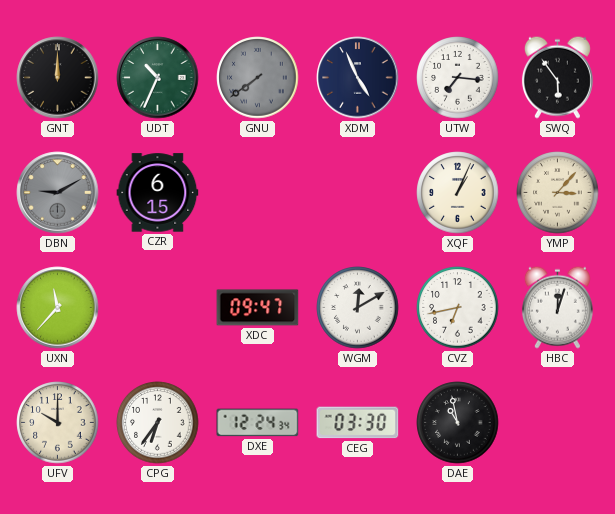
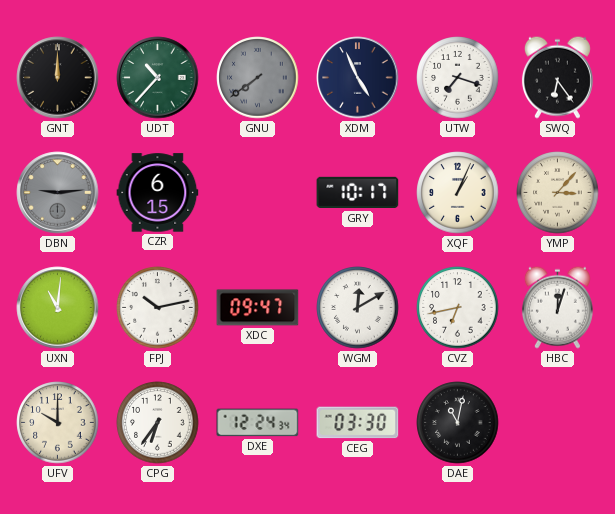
UDT: 10:34 -> 10:37
UTW: 7:16 -> 7:18
SWQ: 5:54 -> 6:24
DBN: 9:10 -> 9:14
GRY: none -> 10:17
UXN: 11:37 -> 11:01
FPJ: none -> 10:13
DAE: 10:58 -> 11:02
